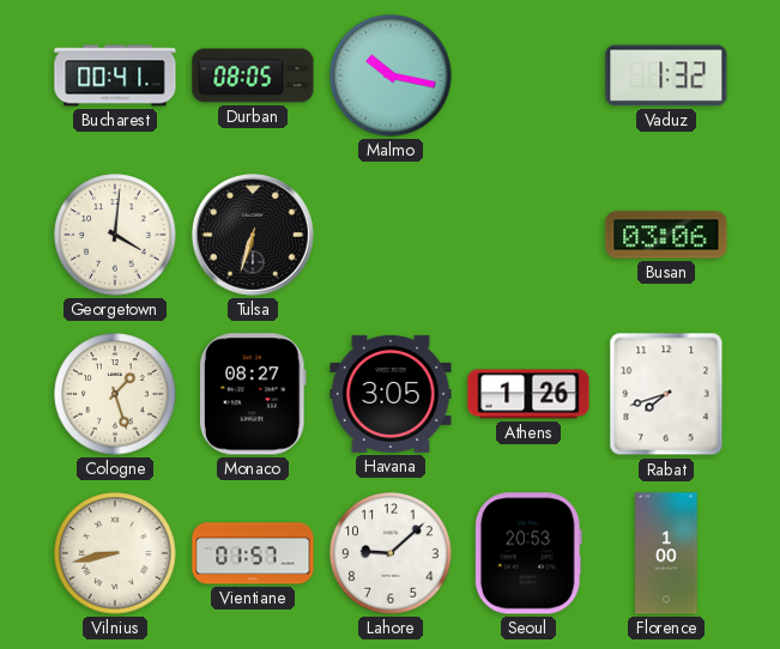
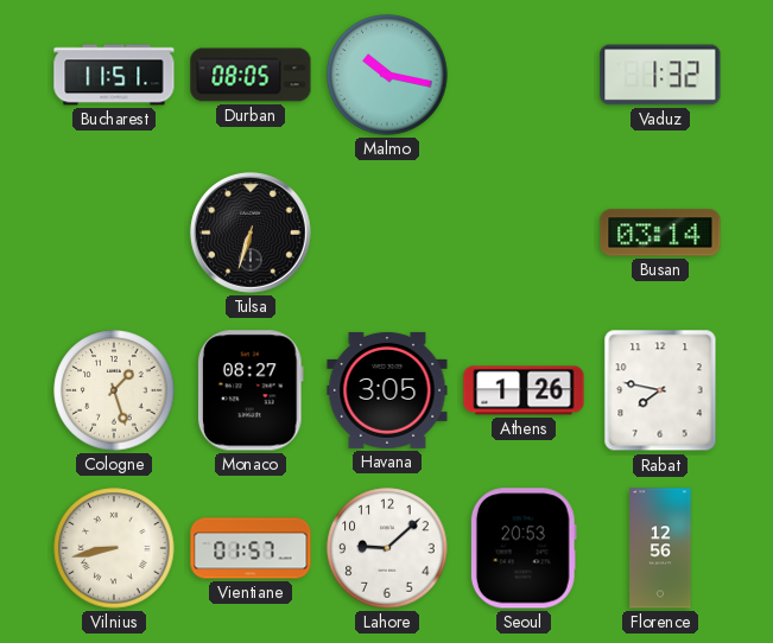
Bucharest: 00:41 -> 11:51
Georgetown: 4:01 -> none
Busan: 03:06 -> 03:14
Rabat: 7:42 -> 7:47
Florence: 1:00 -> 12:56
